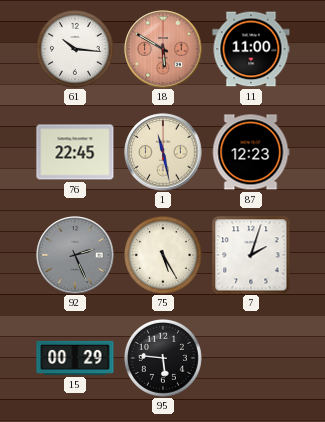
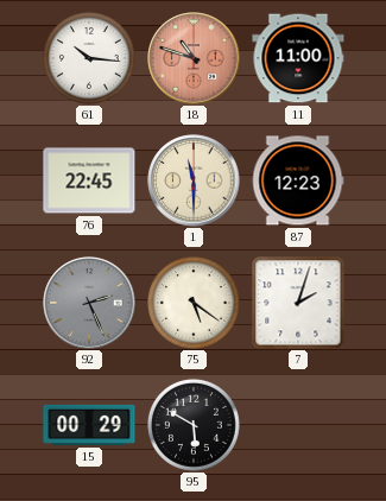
18: 5:50 -> 10:48
1: 11:28 -> 11:30
75: 5:25 -> 5:21
95: 5:46 -> 5:50
